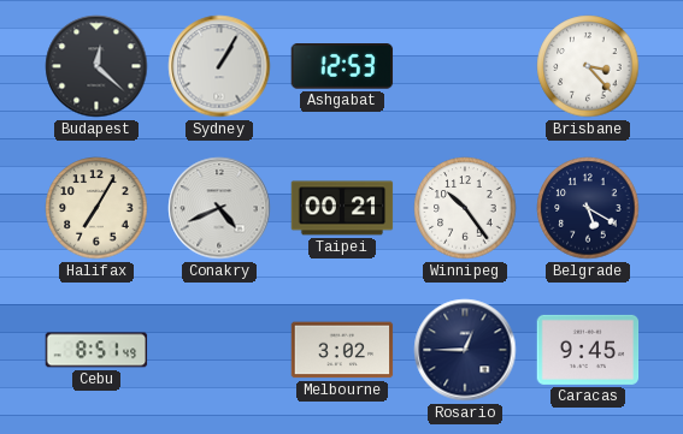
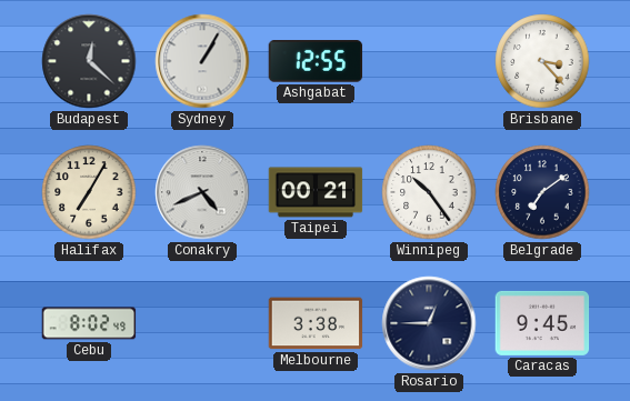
Ashgabat: 12:53 -> 12:55
Belgrade: 5:20 -> 7:09
Cebu: 8:51 -> 8:02
Melbourne: 3:02 -> 3:38
